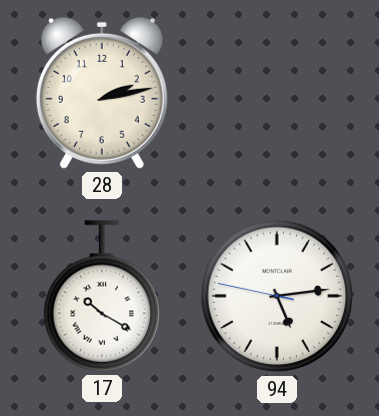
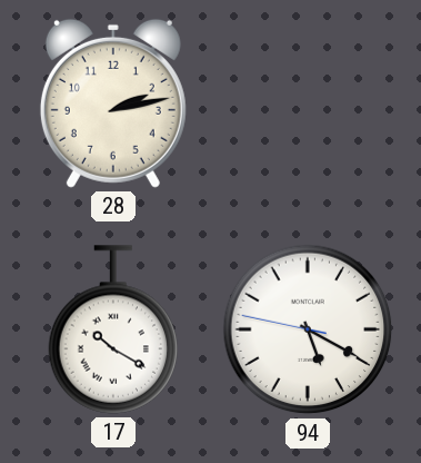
94: 5:13 -> 5:19
